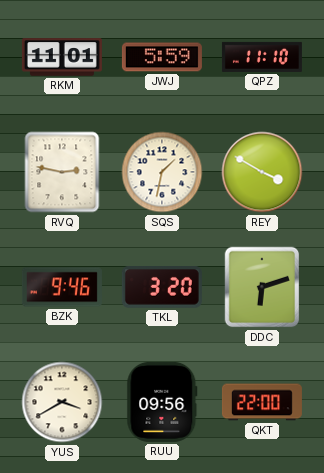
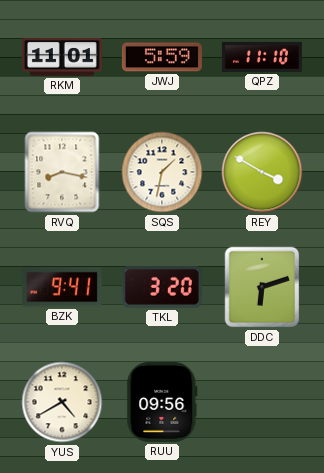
RVQ: 2:47 -> 8:17
BZK: 9:46 -> 9:41
YUS: 3:40 -> 4:40
QKT: 22:00 -> none
